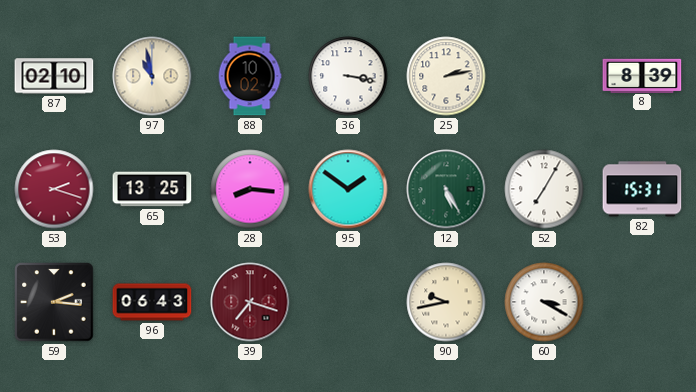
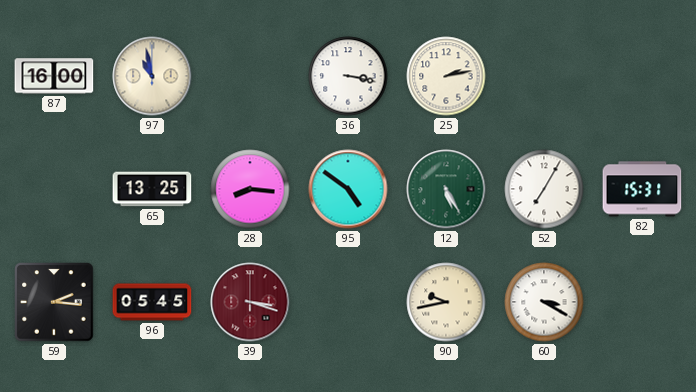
87: 02:10 -> 16:00
88: 10:02 -> none
8: 8:39 -> none
53: 2:18 -> none
95: 1:51 -> 4:51
96: 06:43 -> 05:45
39: 7:18 -> 3:18
